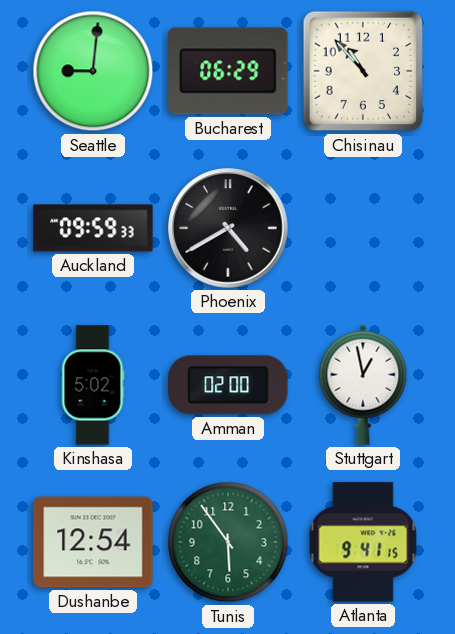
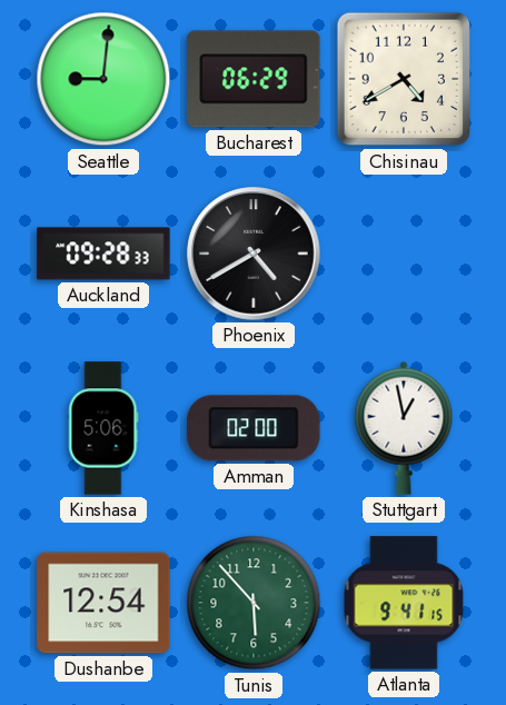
Chisinau: 10:53 -> 4:40
Auckland: 09:59 -> 09:28
Kinshasa: 5:02 -> 5:06
Tunis: 5:54 -> 5:53
